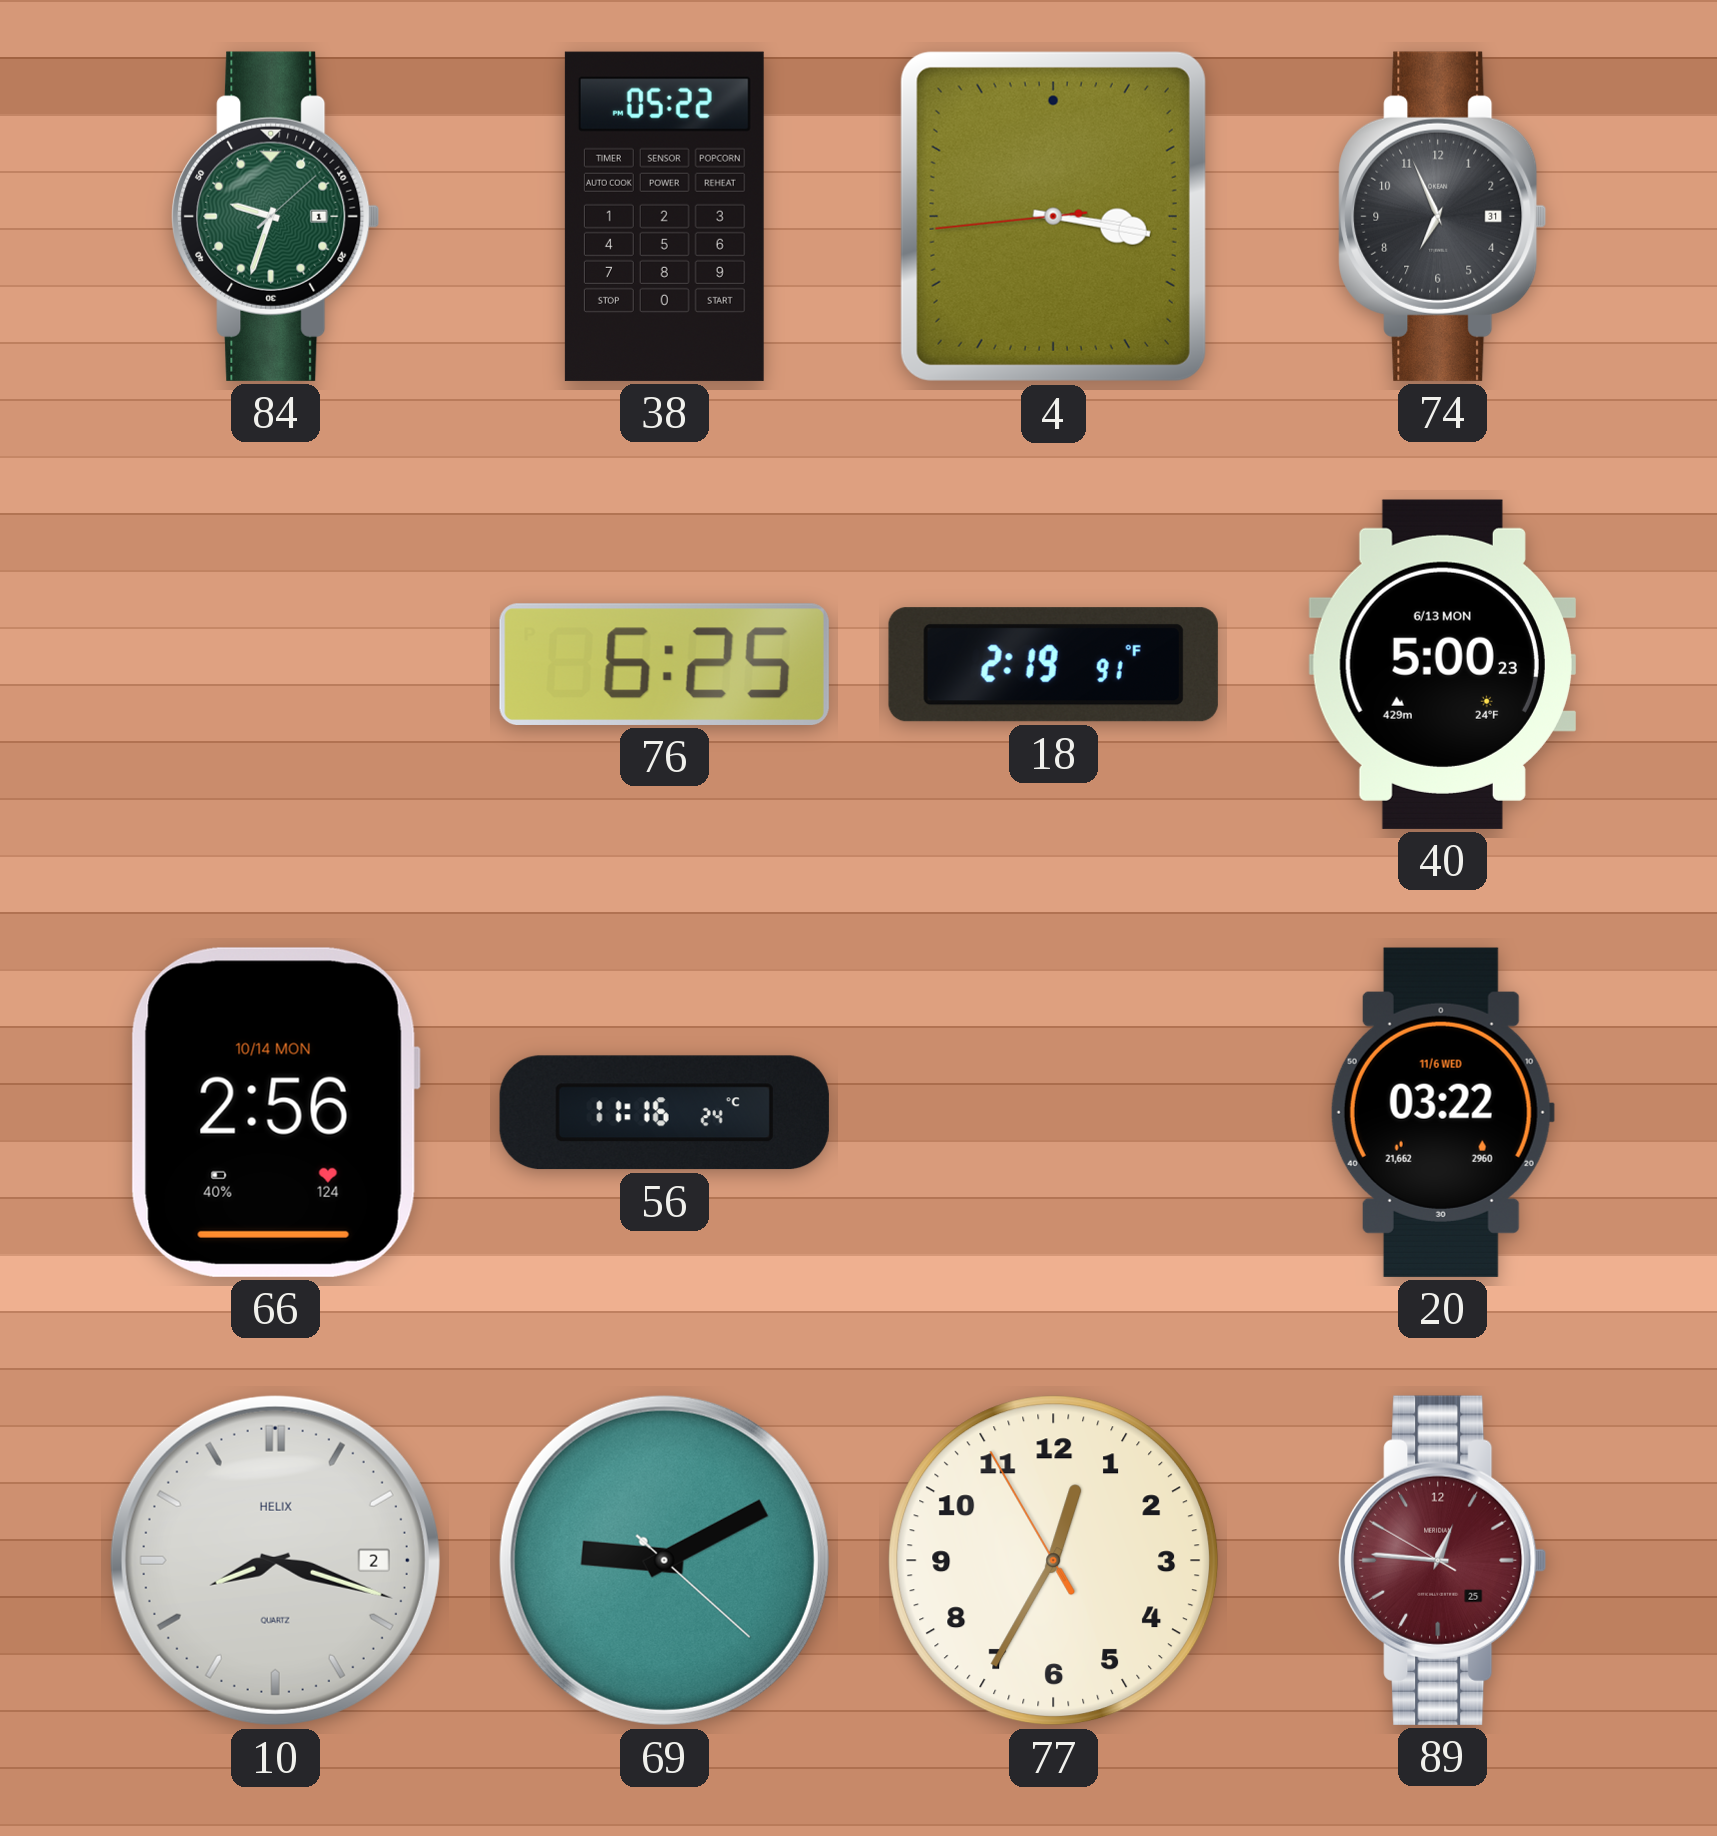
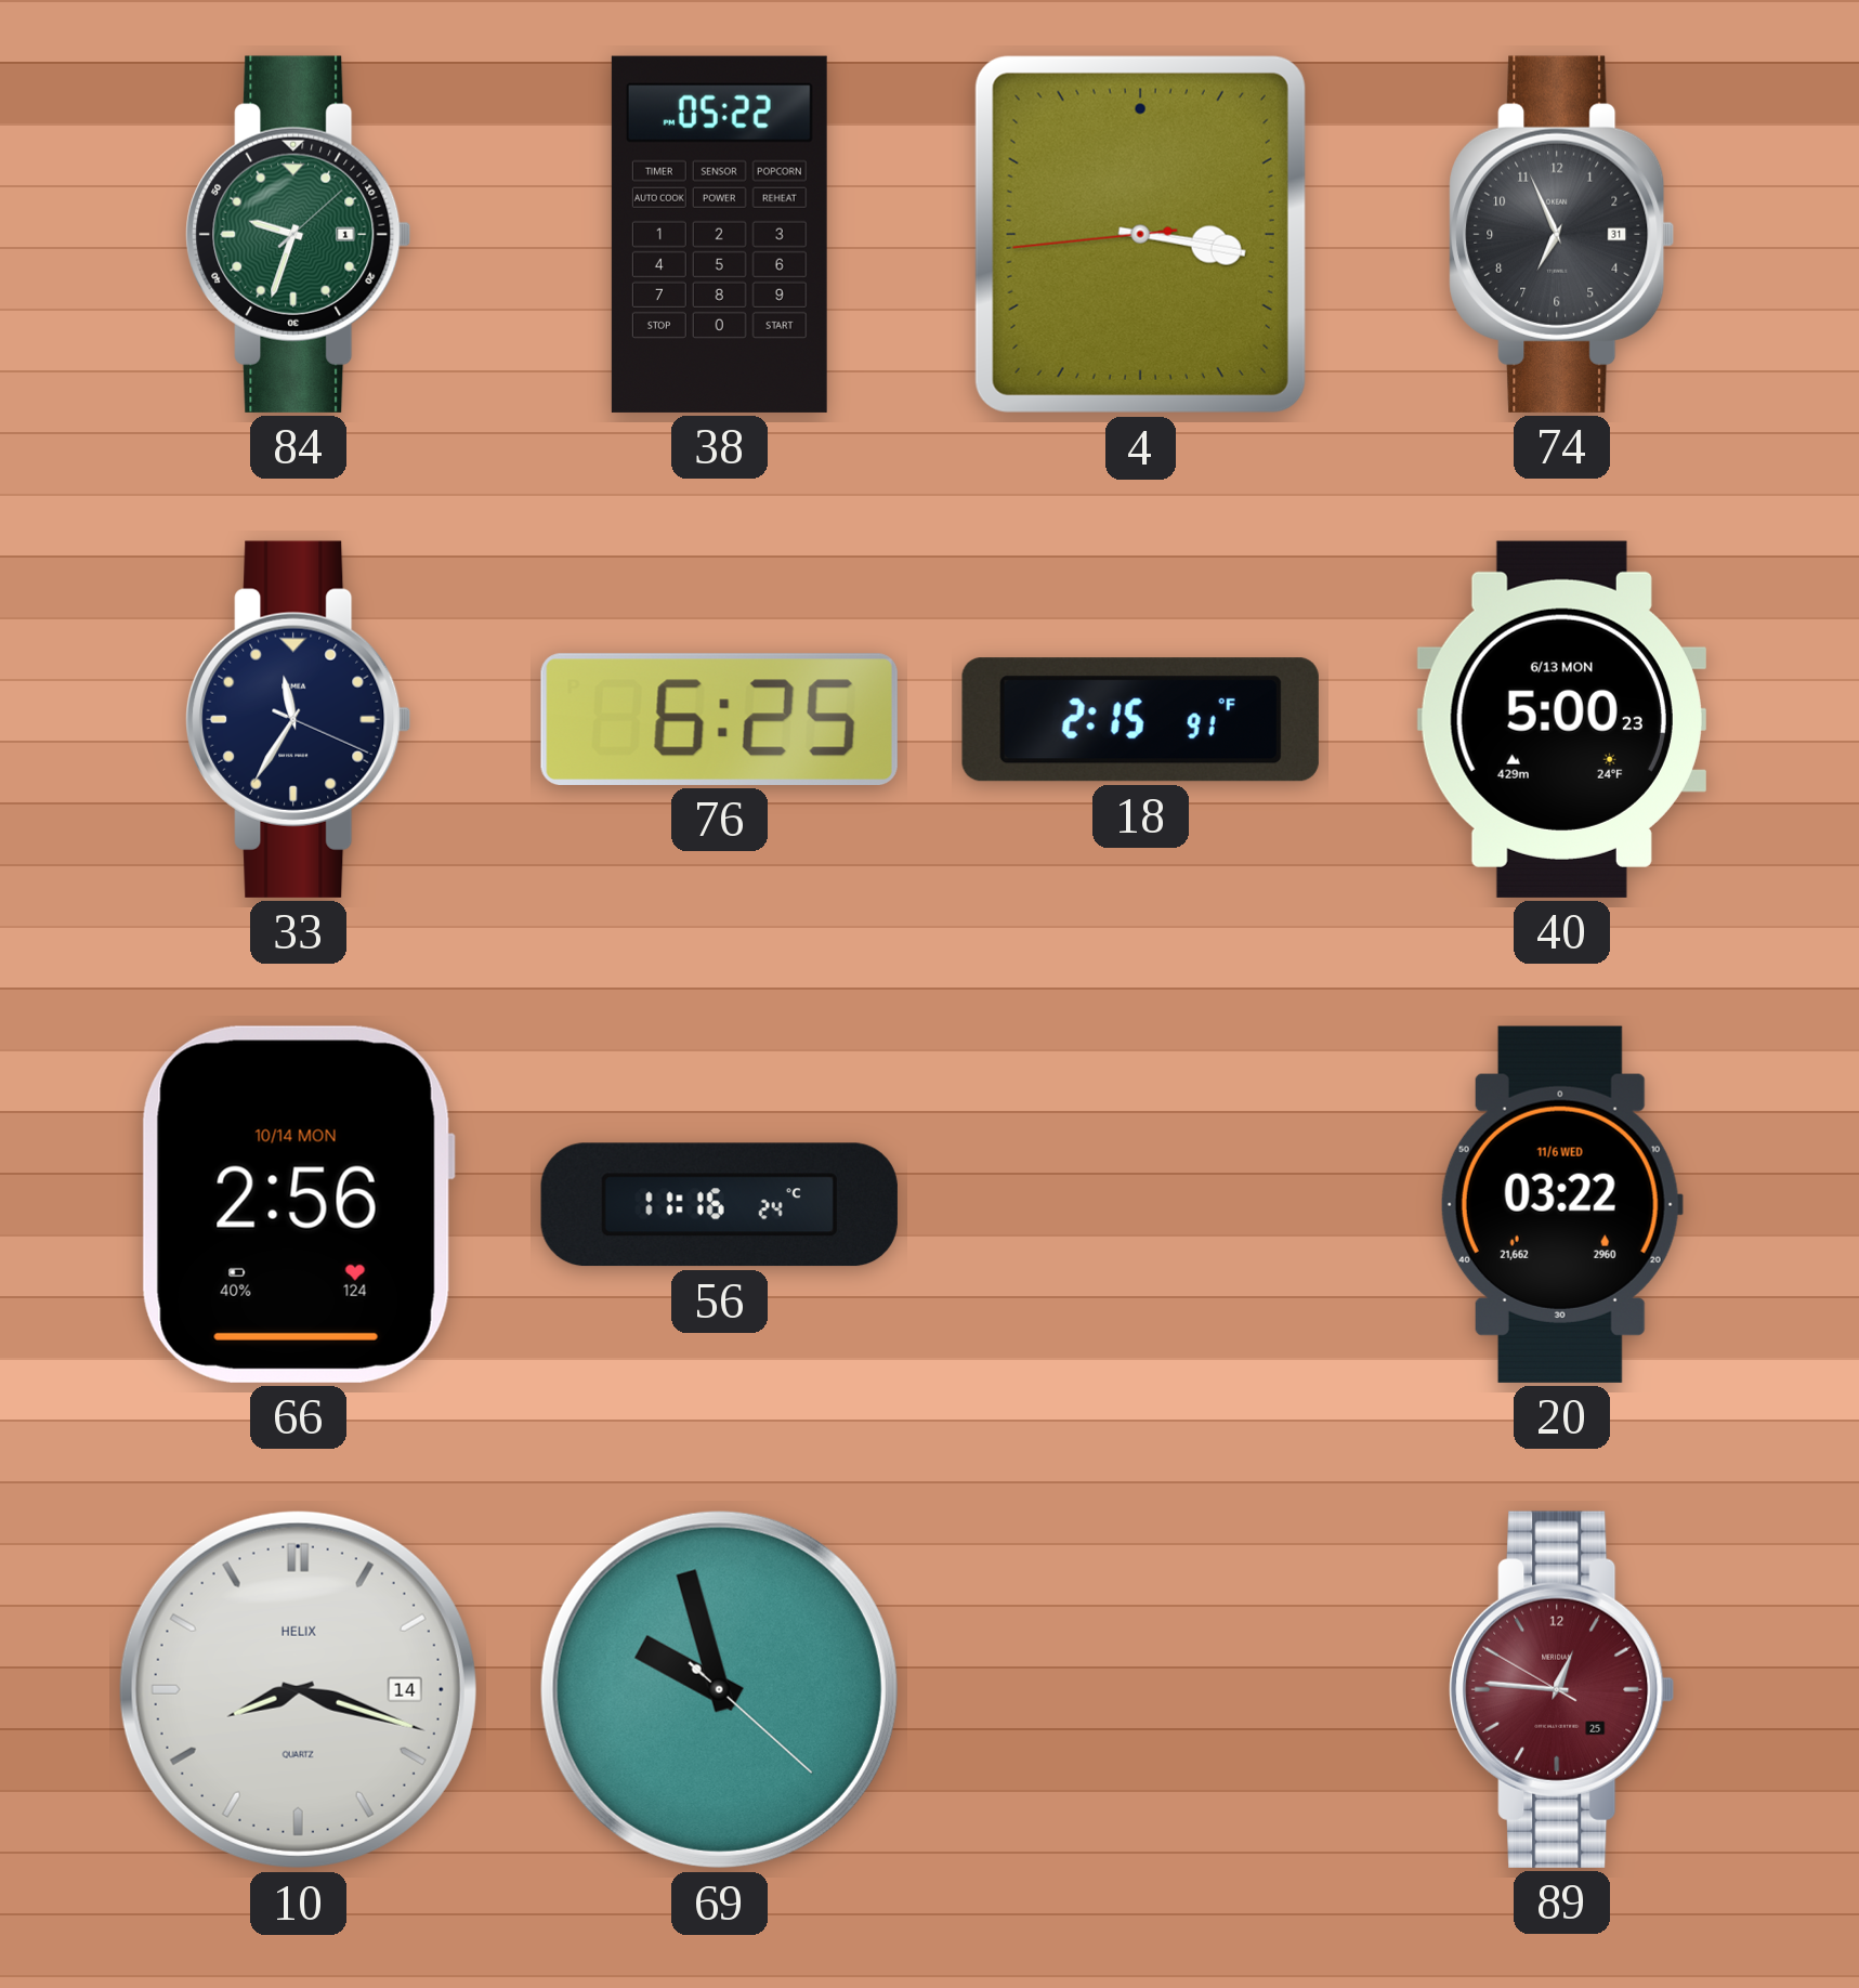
33: none -> 11:35
18: 2:19 -> 2:15
10 date: 2 -> 14
69: 9:10 -> 9:57
77: 12:34 -> none
